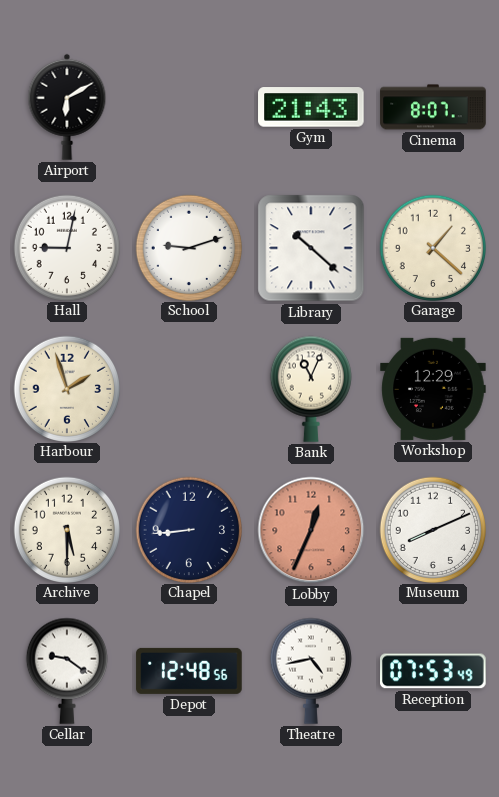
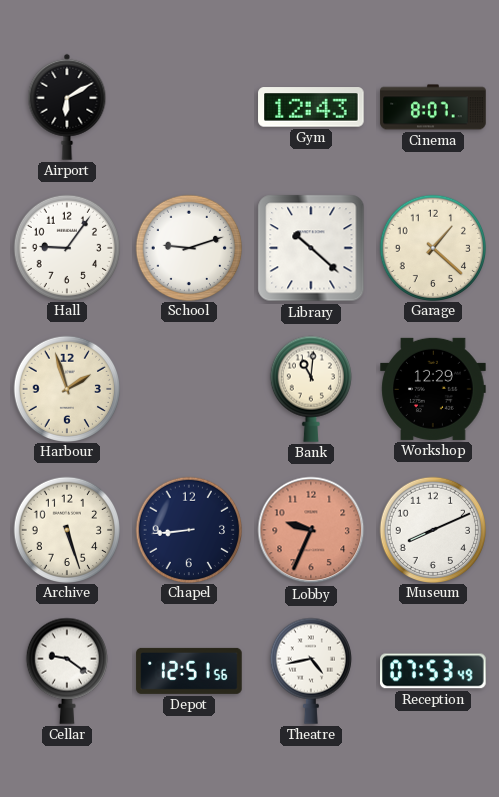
Gym: 21:43 -> 12:43
Hall: 9:02 -> 9:06
Bank: 11:04 -> 11:01
Archive: 5:30 -> 5:27
Lobby: 12:34 -> 9:34
Depot: 12:48 -> 12:51
